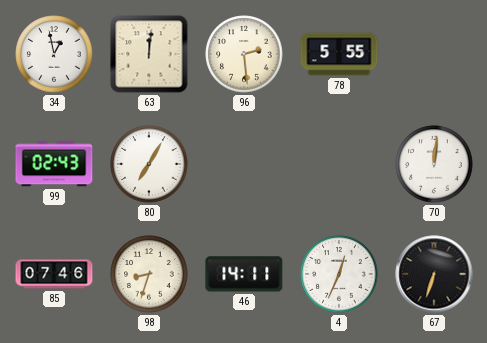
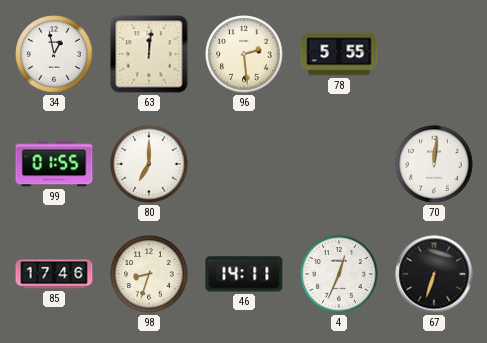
99: 02:43 -> 01:55
80: 7:05 -> 7:00
85: 07:46 -> 17:46
